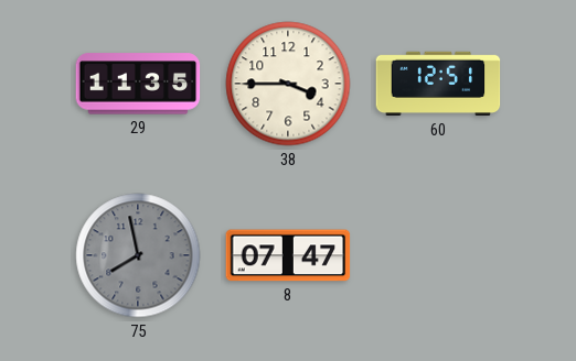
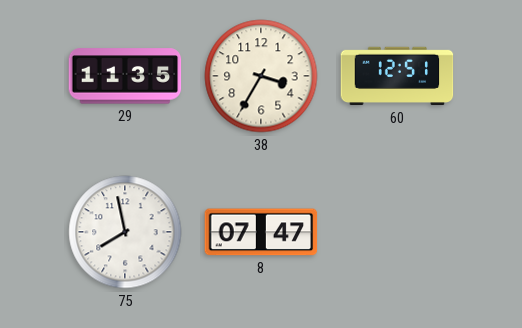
38: 3:45 -> 3:35
75 dial: grey -> white
